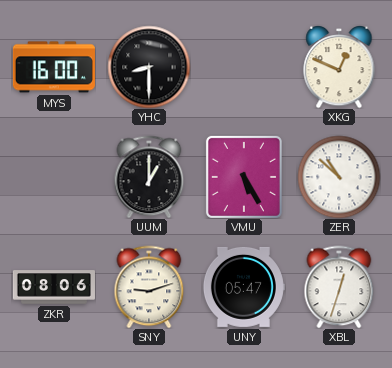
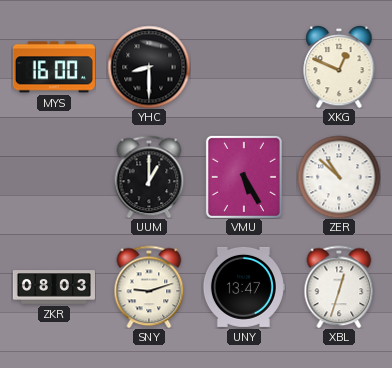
ZKR: 08:06 -> 08:03
UNY: 05:47 -> 13:47
